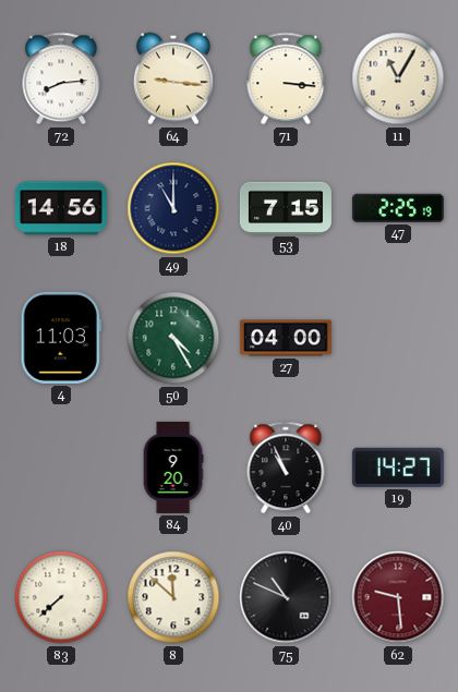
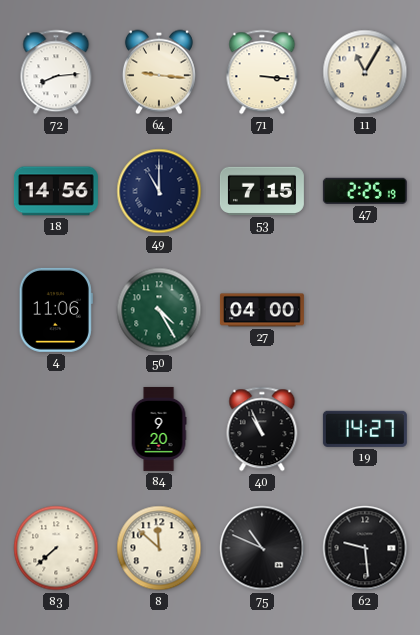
4: 11:03 -> 11:06
62 dial: burgundy -> black
